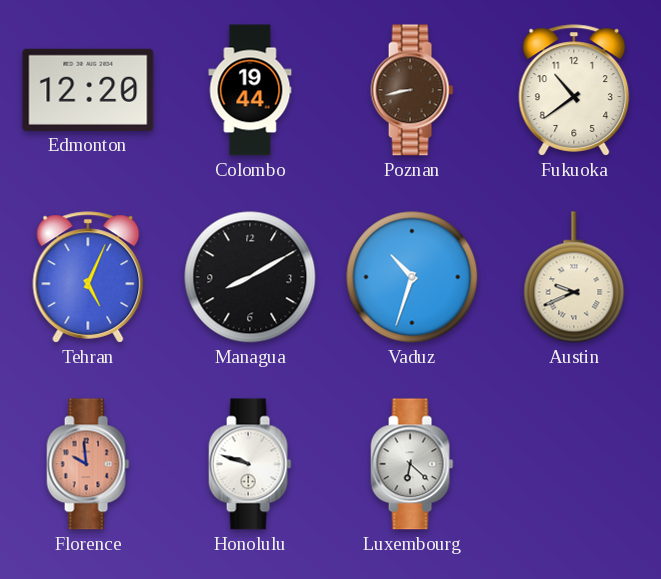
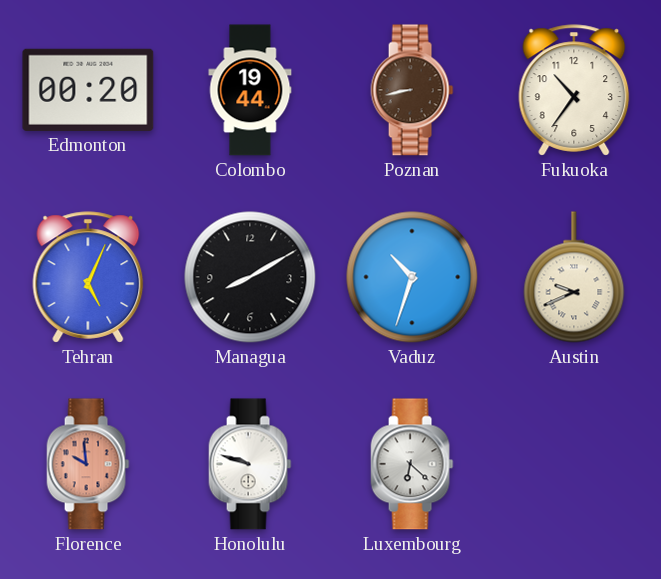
Edmonton: 12:20 -> 00:20
Fukuoka: 10:39 -> 10:36
